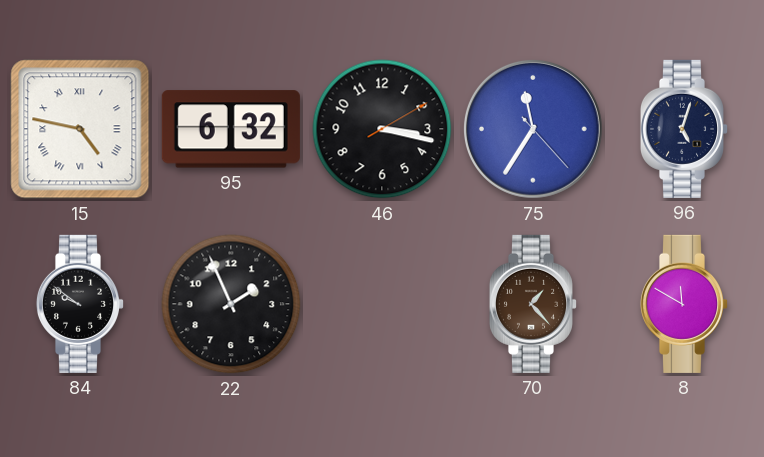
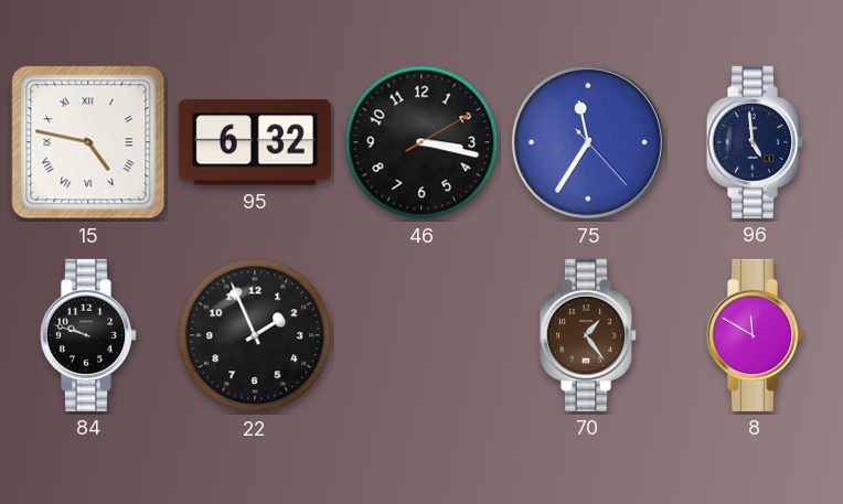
96: 5:03 -> 4:59
84: 9:51 -> 9:48
70: 1:23 -> 1:24
